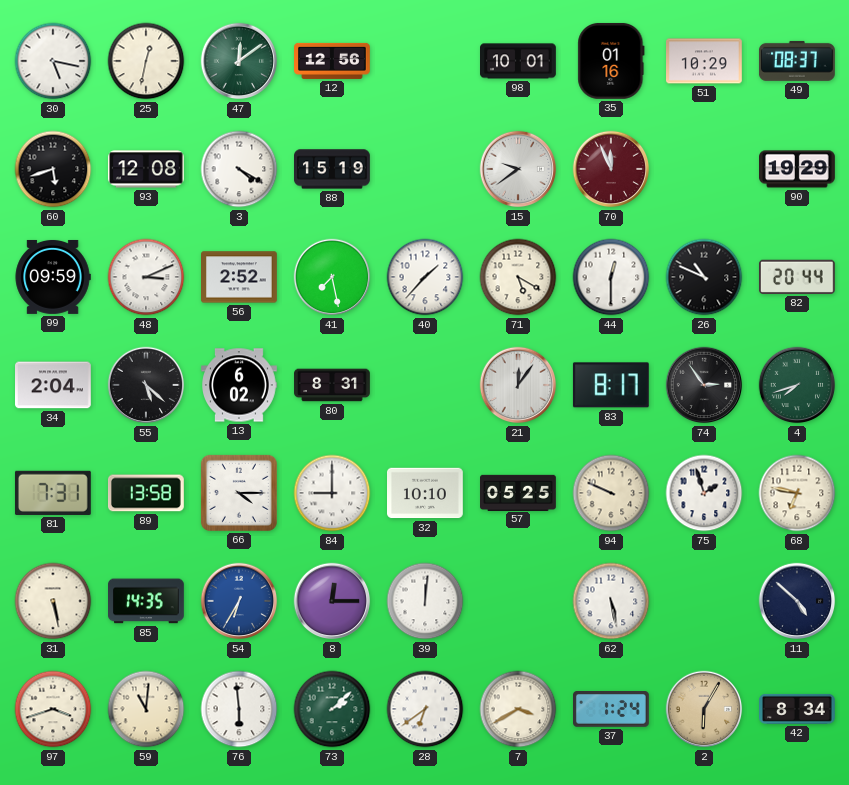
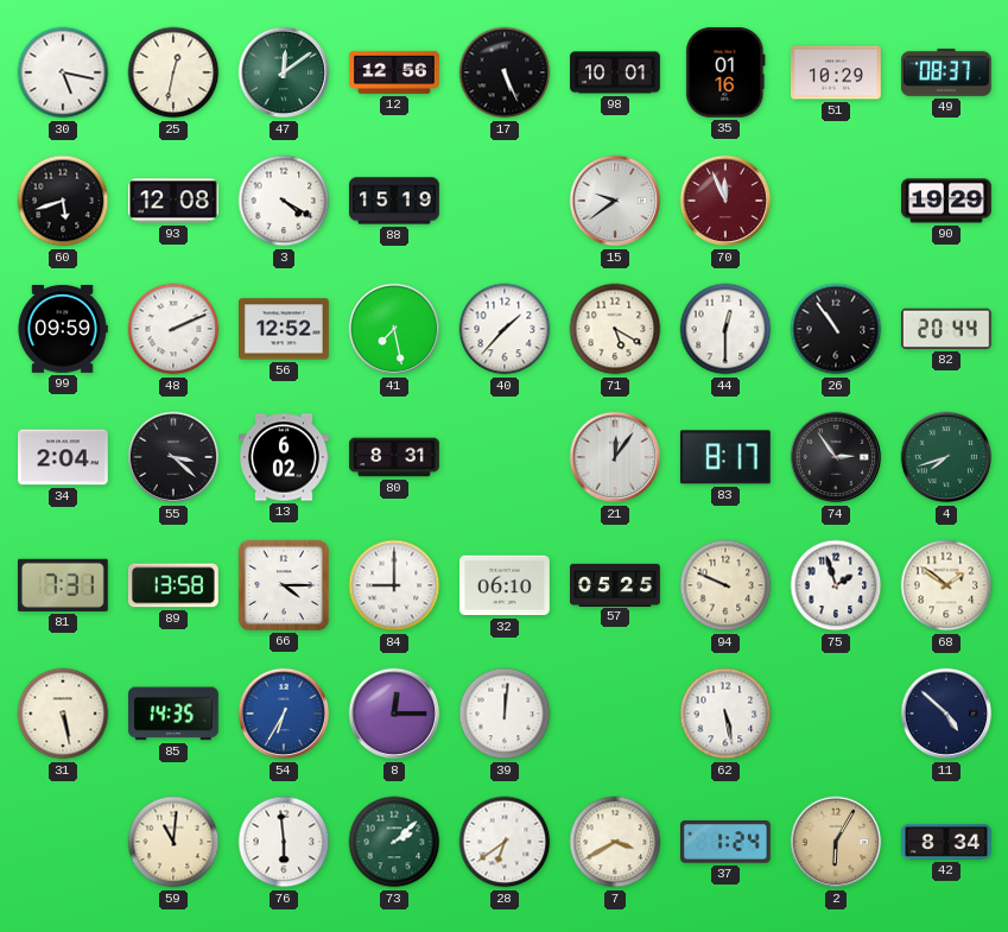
17: none -> 5:26
48: 3:11 -> 2:11
56: 2:52 -> 12:52
26: 10:49 -> 10:54
55: 5:22 -> 3:22
32: 10:10 -> 06:10
68: 6:47 -> 1:51
97: 3:42 -> none
